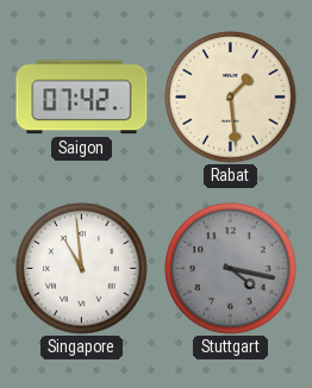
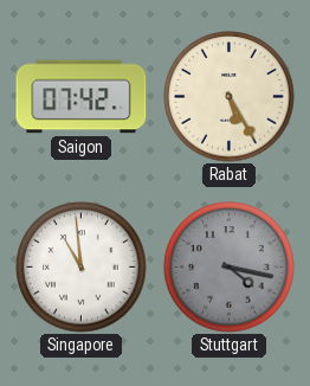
Rabat: 1:29 -> 5:25
